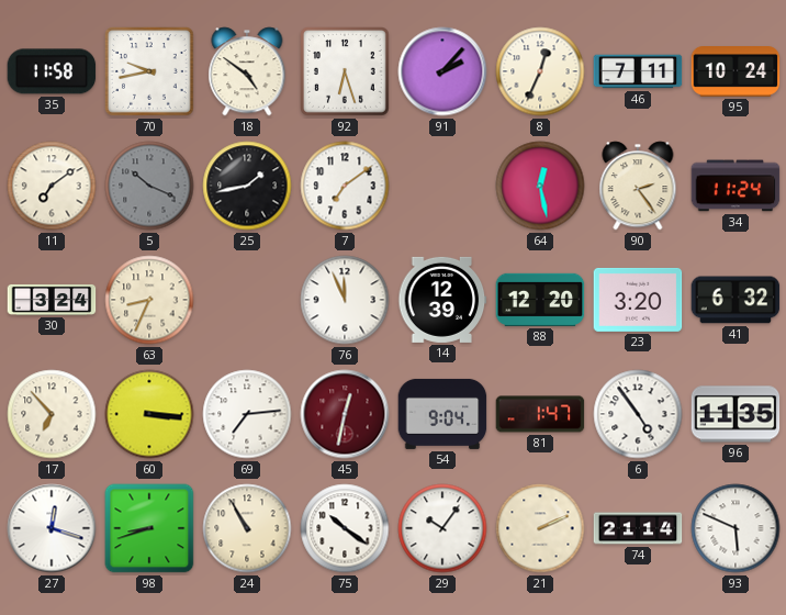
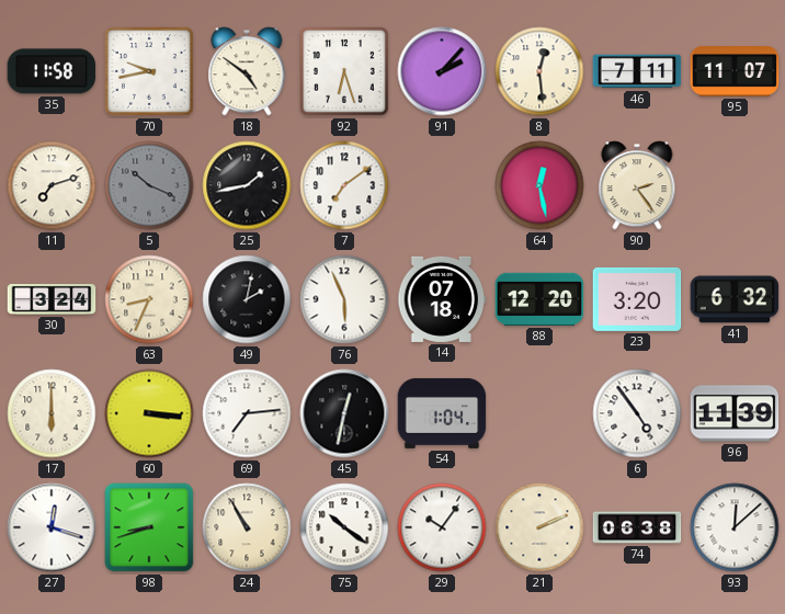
8: 12:34 -> 12:29
95: 10:24 -> 11:07
11: 7:09 -> 7:12
34: 11:24 -> none
49: none -> 2:02
76: 11:56 -> 5:56
14: 12:39 -> 07:18
17: 6:53 -> 6:00
45 dial: burgundy -> black
54: 9:04 -> 1:04
81: 1:47 -> none
96: 11:35 -> 11:39
74: 21:14 -> 06:38
93: 5:49 -> 12:08
